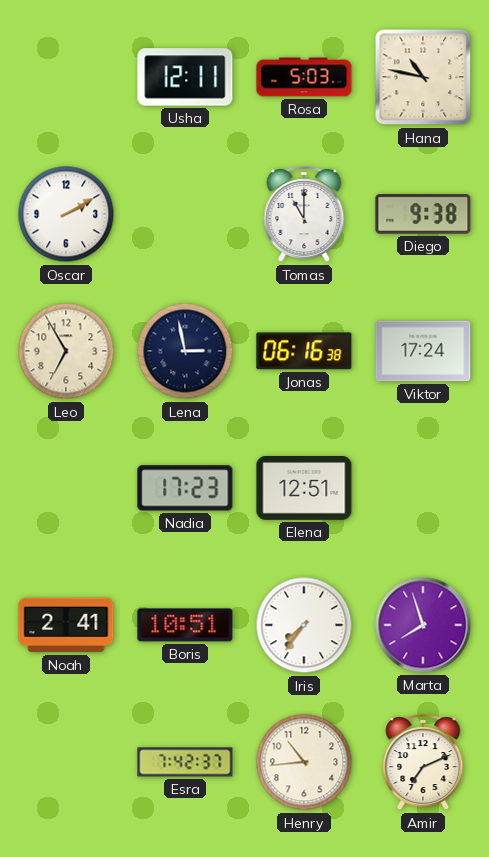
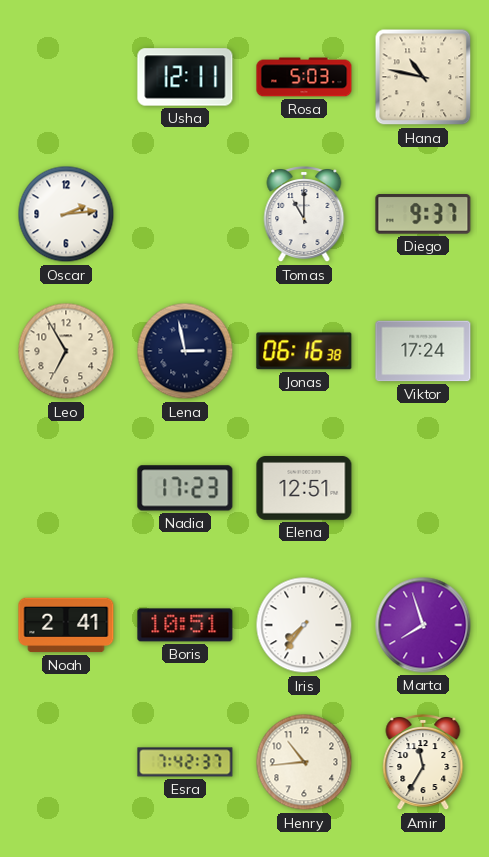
Oscar: 2:10 -> 2:14
Diego: 9:38 -> 9:37
Amir: 7:11 -> 11:35
